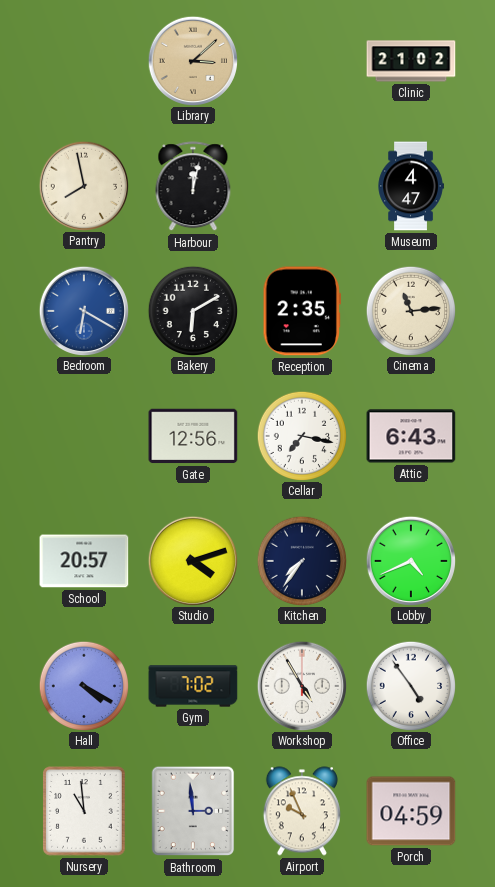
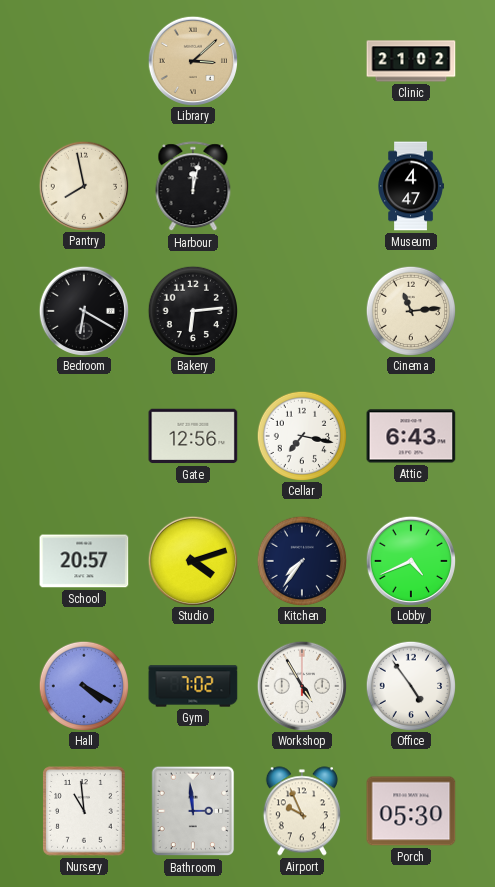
Bedroom dial: blue -> black
Bakery: 6:10 -> 6:14
Reception: 2:35 -> none
Porch: 04:59 -> 05:30
